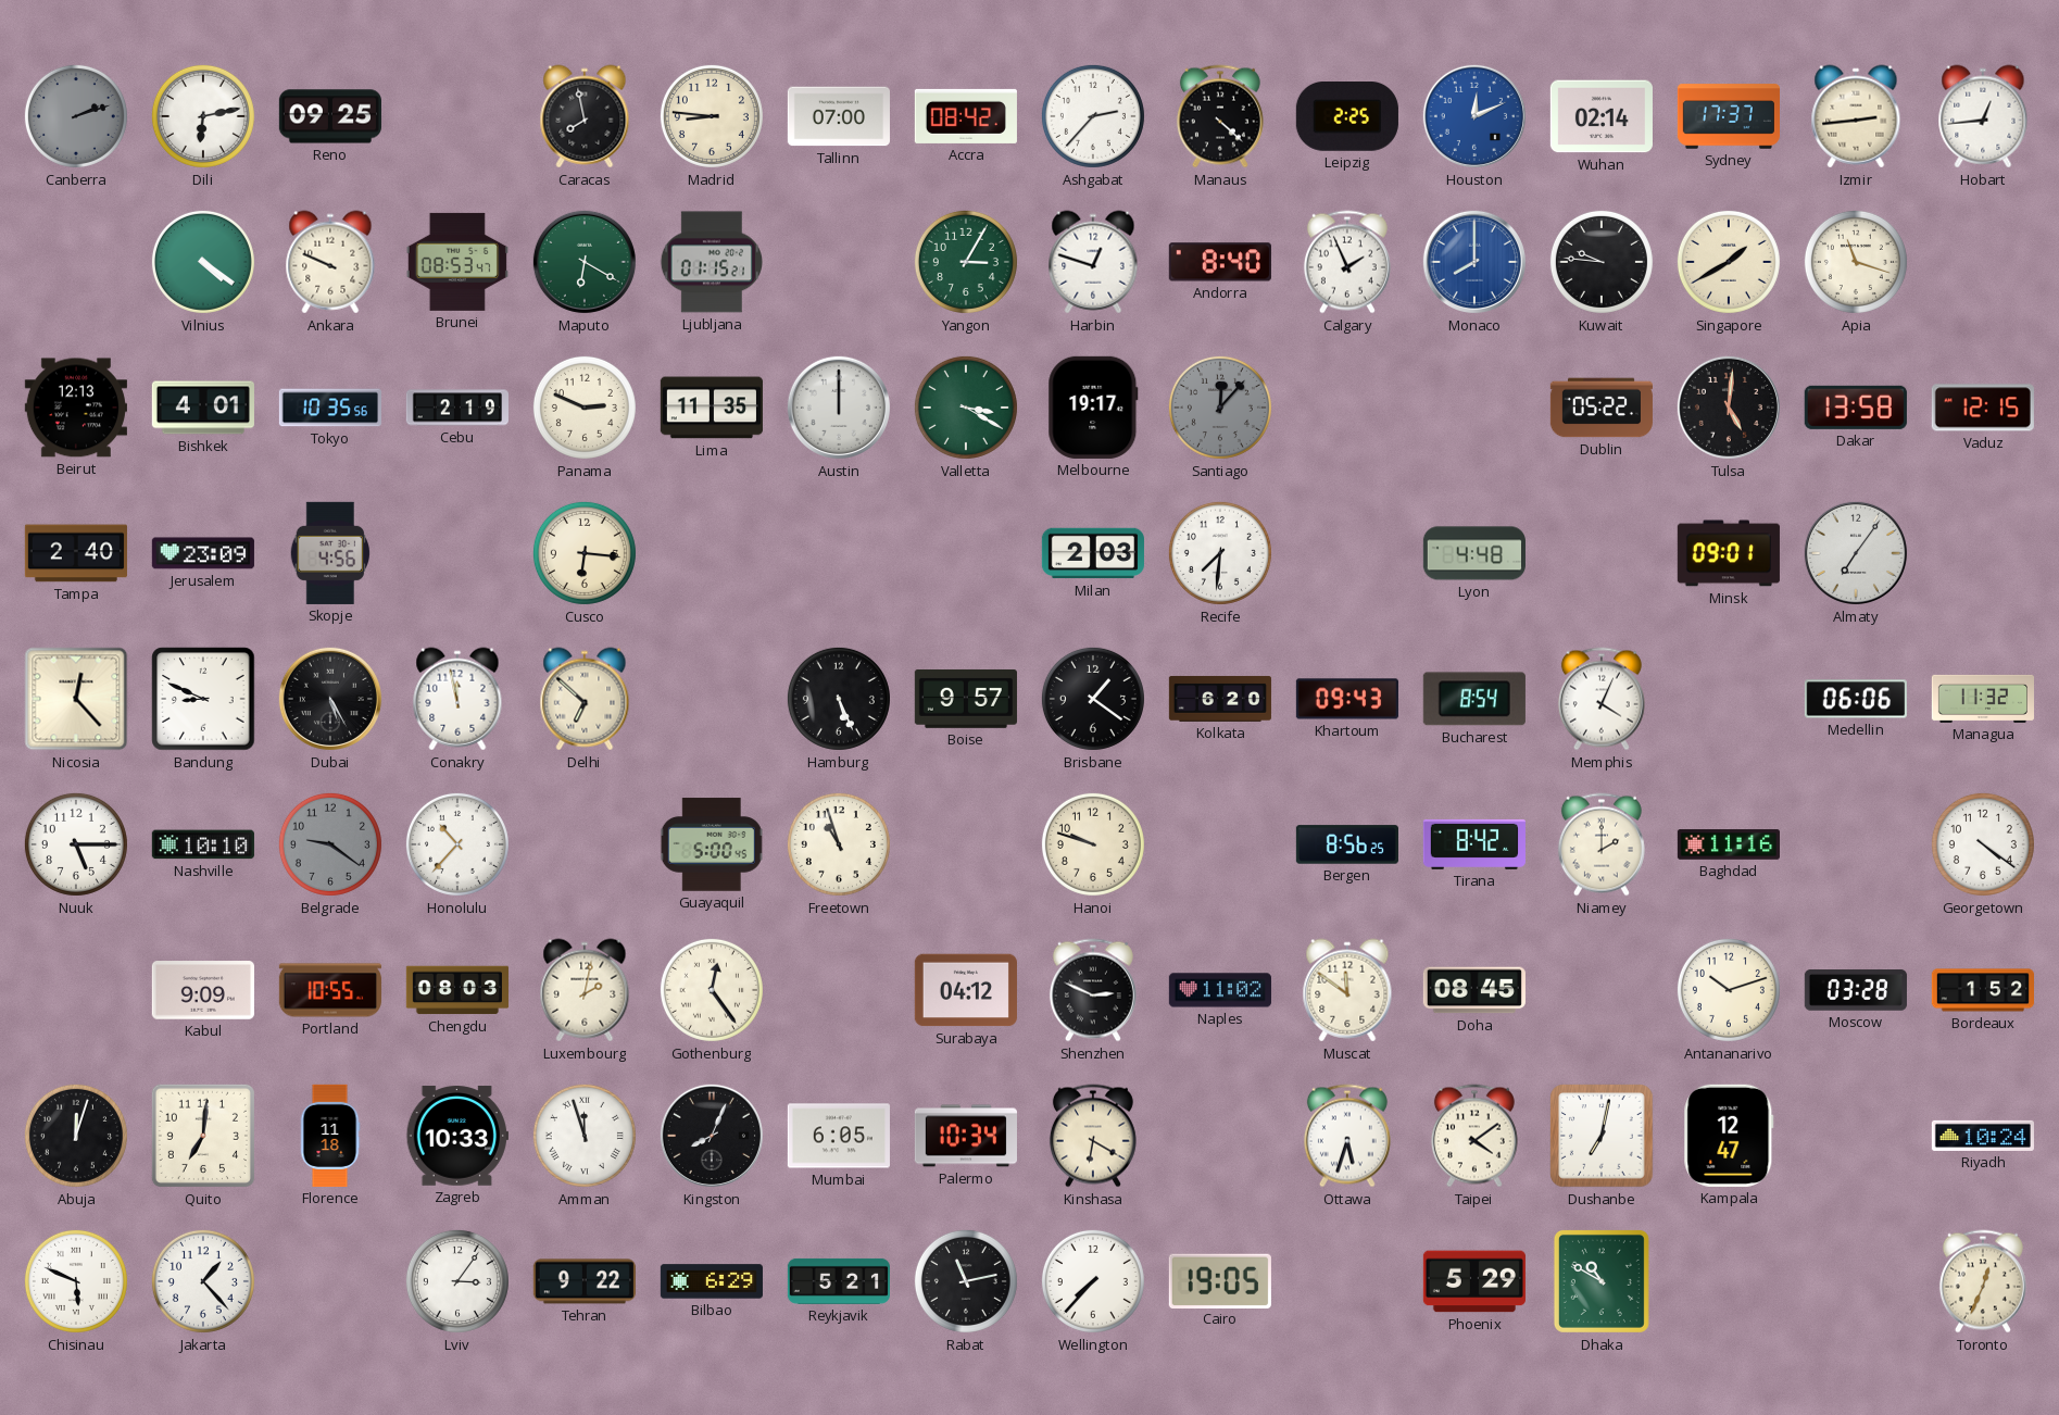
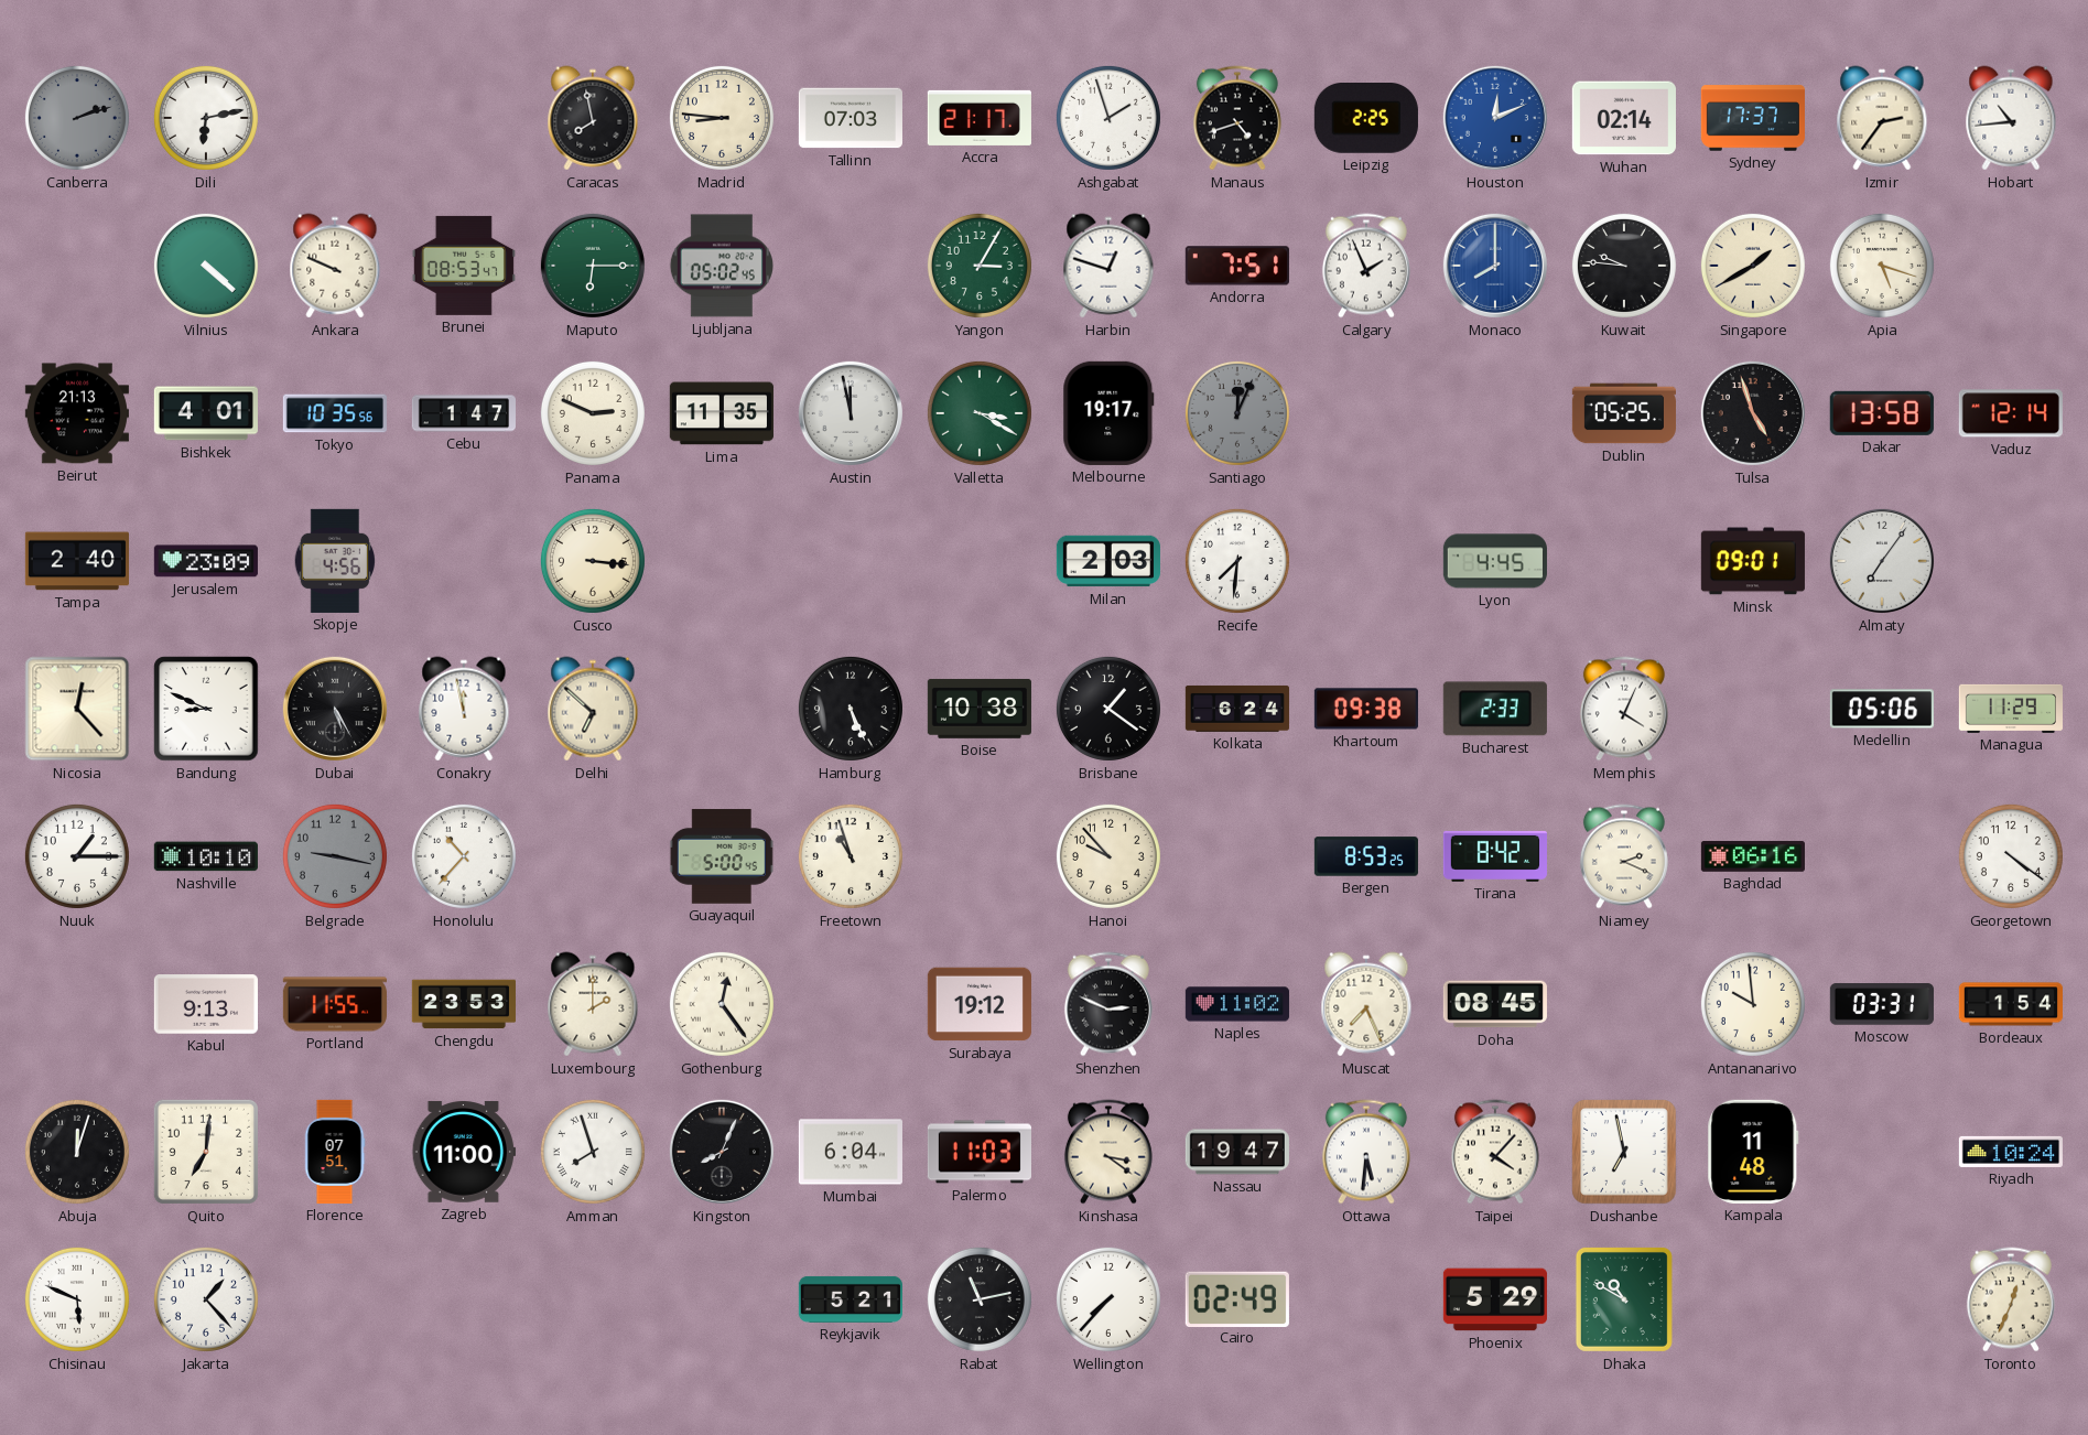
Reno: 09:25 -> none
Tallinn: 07:00 -> 07:03
Accra: 08:42 -> 21:17
Ashgabat: 2:37 -> 1:57
Manaus: 4:22 -> 4:42
Izmir: 2:44 -> 2:36
Hobart: 12:44 -> 10:44
Vilnius: 4:21 -> 4:22
Maputo: 6:20 -> 6:15
Ljubljana: 01:15 -> 05:02
Andorra: 8:40 -> 7:51
Apia: 11:18 -> 5:18
Beirut: 12:13 -> 21:13
Cebu: 2:19 -> 1:47
Austin: 12:00 -> 11:58
Santiago: 12:07 -> 12:04
Dublin: 05:22 -> 05:25
Tulsa: 5:01 -> 4:57
Vaduz: 12:15 -> 12:14
Cusco: 6:16 -> 3:16
Lyon: 4:48 -> 4:45
Boise: 9:57 -> 10:38
Kolkata: 6:20 -> 6:24
Khartoum: 09:43 -> 09:38
Bucharest: 8:54 -> 2:33
Medellin: 06:06 -> 05:06
Managua: 11:32 -> 11:29
Nuuk: 5:15 -> 1:15
Belgrade: 9:21 -> 9:17
Hanoi: 9:48 -> 9:53
Bergen: 8:56 -> 8:53
Niamey: 2:00 -> 2:19
Baghdad: 11:16 -> 06:16
Kabul: 9:09 -> 9:13
Portland: 10:55 -> 11:55
Chengdu: 08:03 -> 23:53
Luxembourg: 2:02 -> 2:00
Surabaya: 04:12 -> 19:12
Muscat: 11:51 -> 7:26
Antananarivo: 10:12 -> 9:59
Moscow: 03:28 -> 03:31
Bordeaux: 1:52 -> 1:54
Florence: 11:18 -> 07:51
Zagreb: 10:33 -> 11:00
Amman: 11:57 -> 7:57
Mumbai: 6:05 -> 6:04
Palermo: 10:34 -> 11:03
Kinshasa: 6:20 -> 3:21
Nassau: none -> 19:47
Ottawa: 5:33 -> 5:31
Taipei: 4:09 -> 4:07
Dushanbe: 7:02 -> 6:58
Kampala: 12:47 -> 11:48
Lviv: 3:06 -> none
Tehran: 9:22 -> none
Bilbao: 6:29 -> none
Cairo: 19:05 -> 02:49
